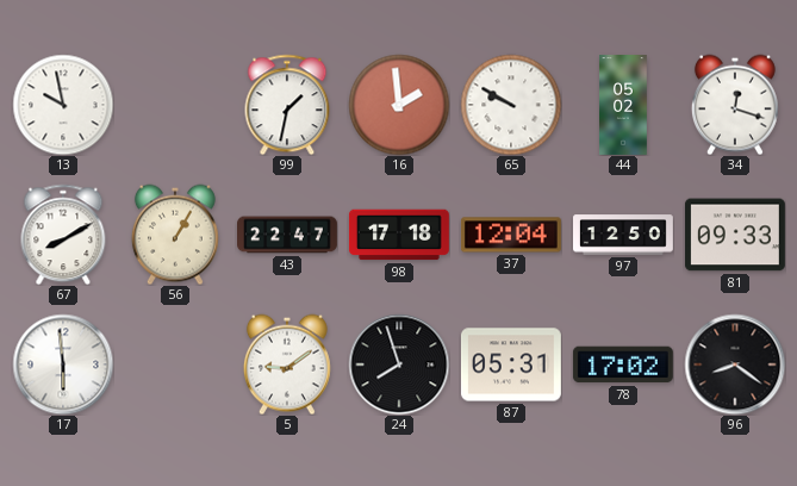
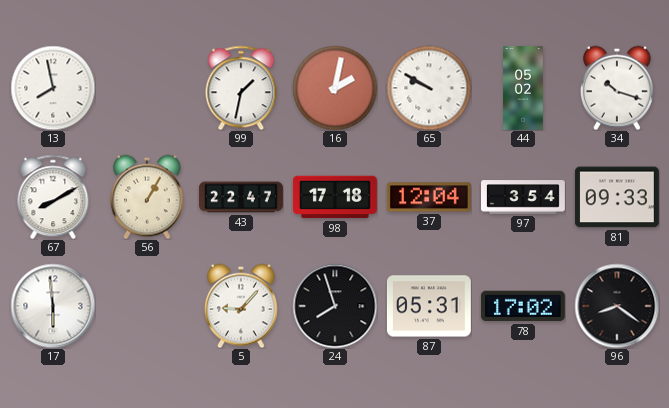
13: 9:58 -> 7:58
16: 1:59 -> 2:02
34: 12:18 -> 10:18
97: 12:50 -> 3:54
5: 9:09 -> 9:07
